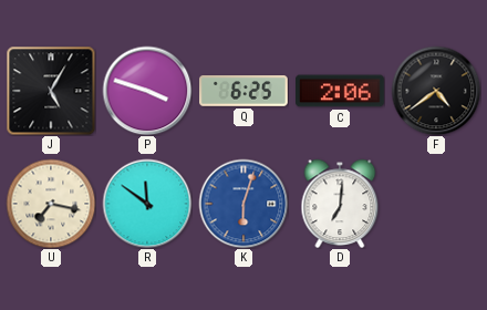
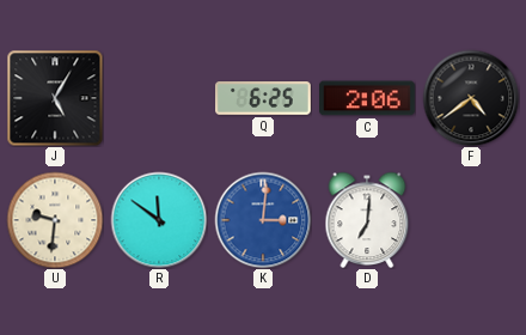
P: 3:48 -> none
U: 7:17 -> 9:31
K: 6:03 -> 3:01
